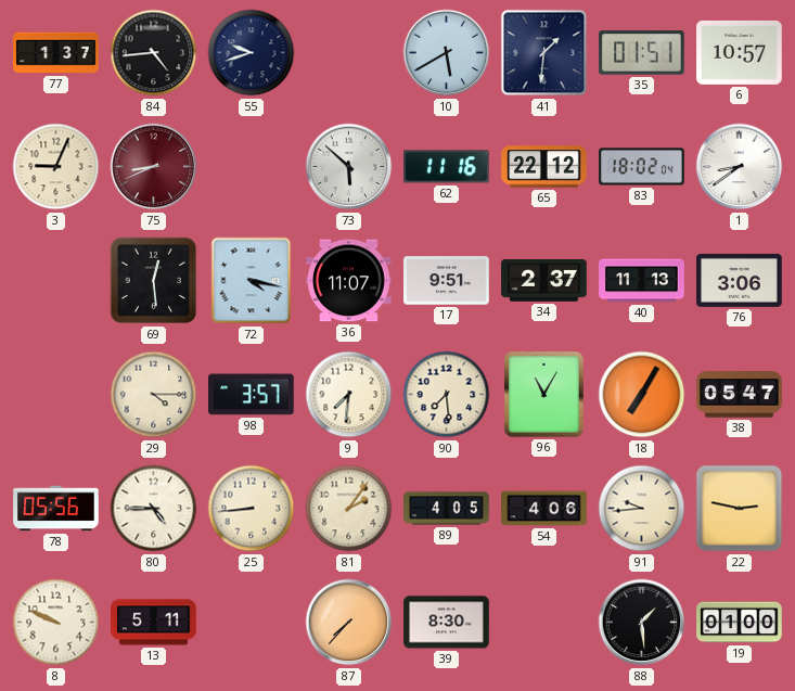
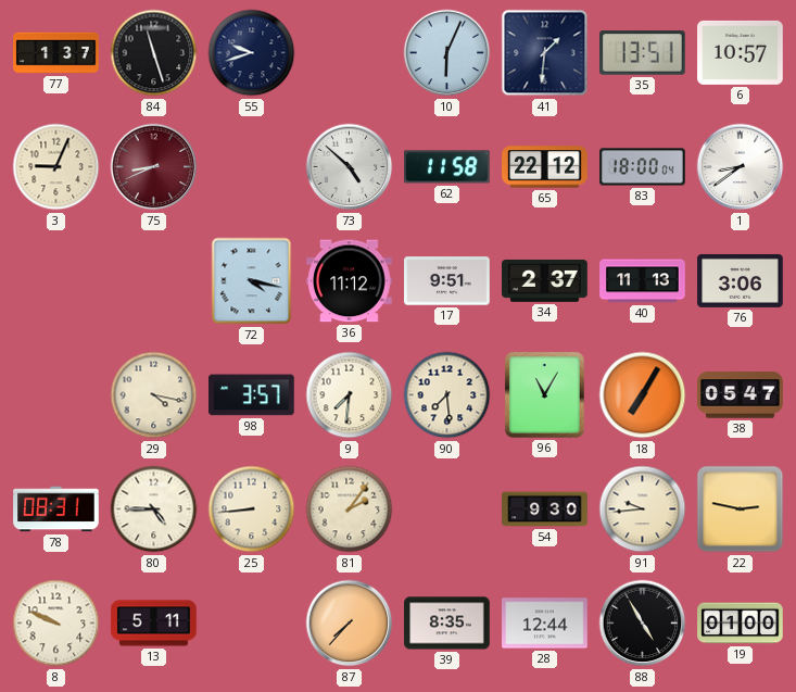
84: 4:44 -> 11:27
10: 5:40 -> 6:04
35: 01:51 -> 13:51
73: 5:52 -> 4:52
62: 11:16 -> 11:58
83: 18:02 -> 18:00
69: 12:29 -> none
36: 11:07 -> 11:12
29: 4:15 -> 4:17
78: 05:56 -> 08:31
89: 4:05 -> none
54: 4:06 -> 9:30
39: 8:30 -> 8:35
28: none -> 12:44
88: 1:29 -> 4:55
